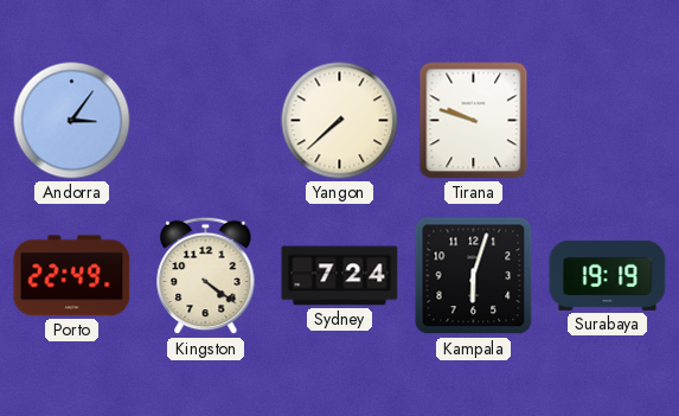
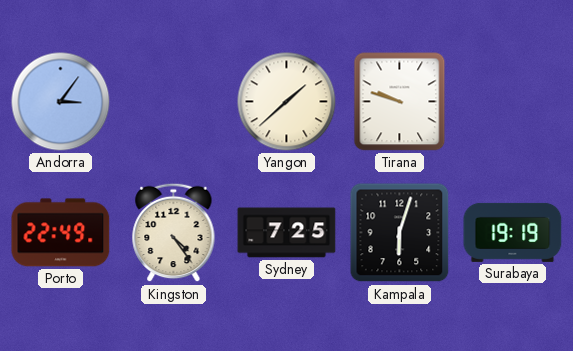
Yangon: 7:38 -> 1:38
Kingston: 4:21 -> 4:24
Sydney: 7:24 -> 7:25
